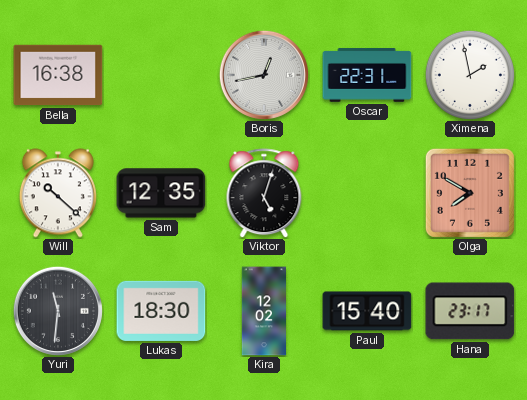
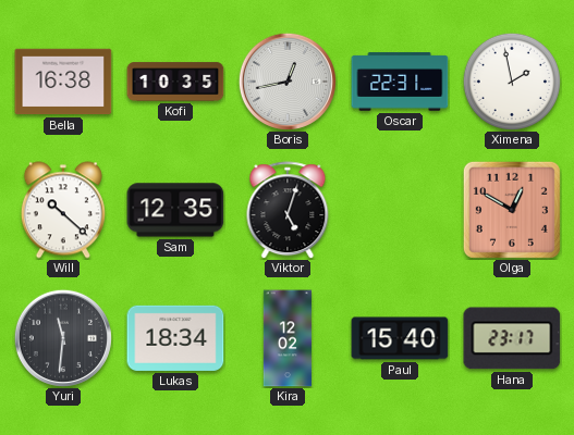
Kofi: none -> 10:35
Olga: 7:50 -> 12:50
Lukas: 18:30 -> 18:34
